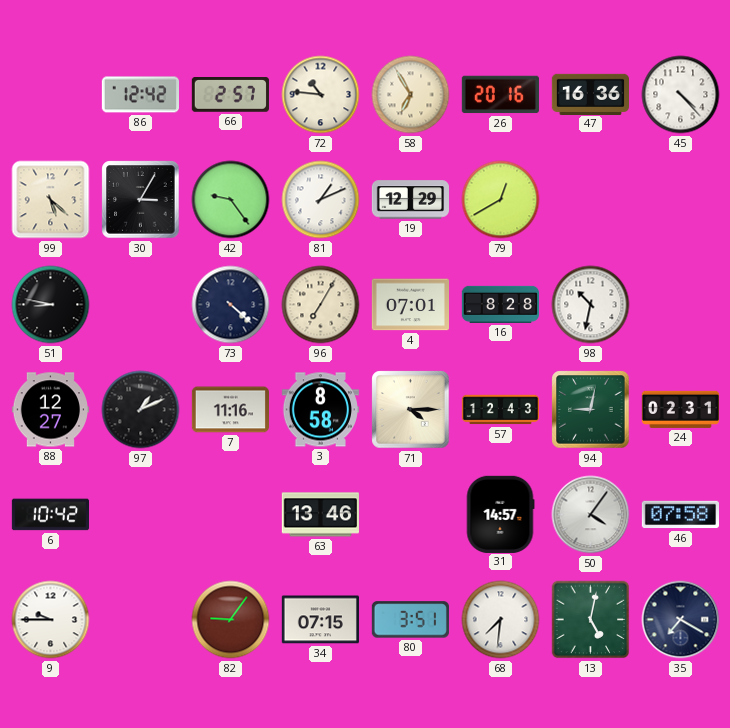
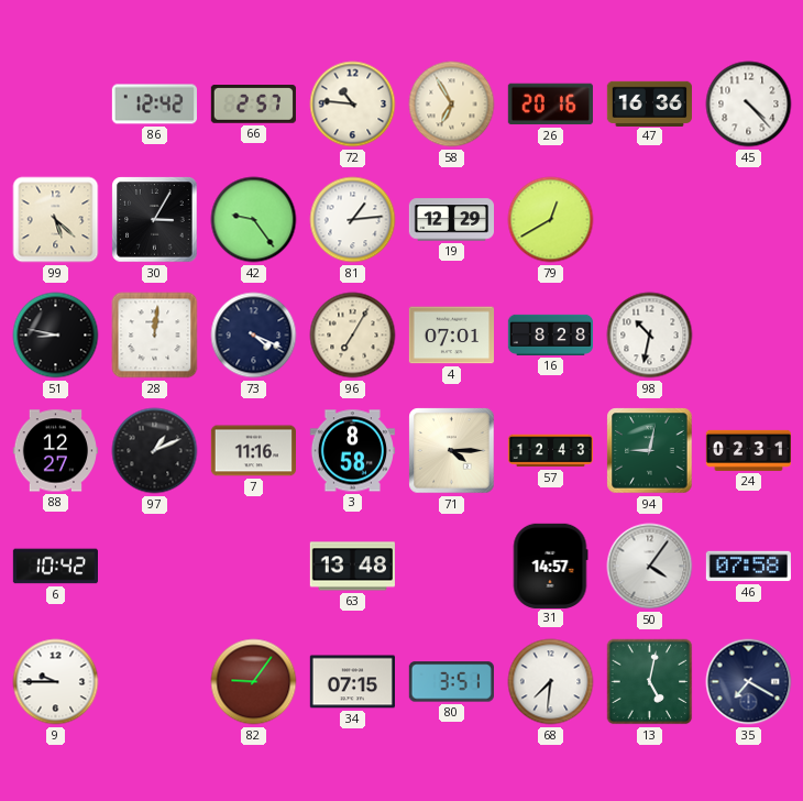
81: 1:11 -> 1:14
28: none -> 12:01
73: 4:22 -> 4:19
63: 13:46 -> 13:48
